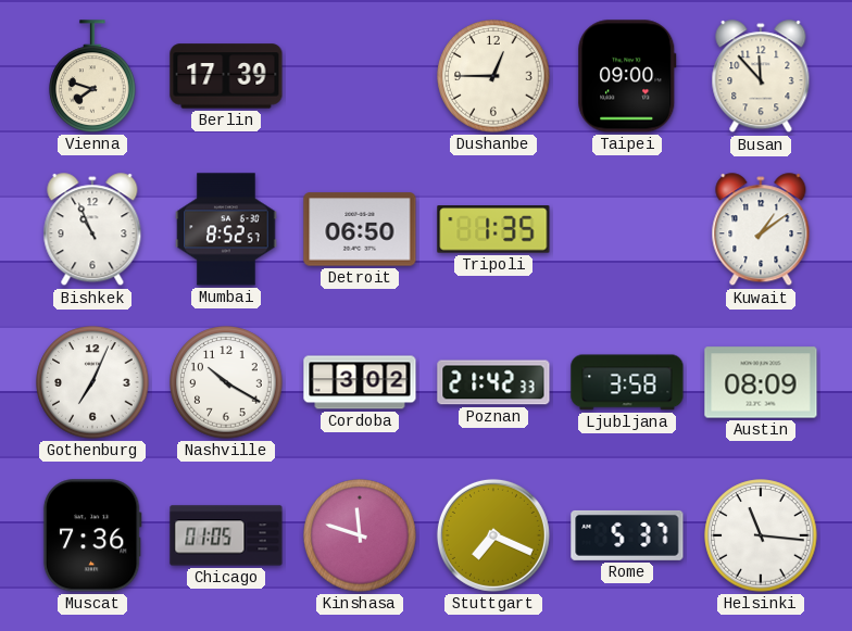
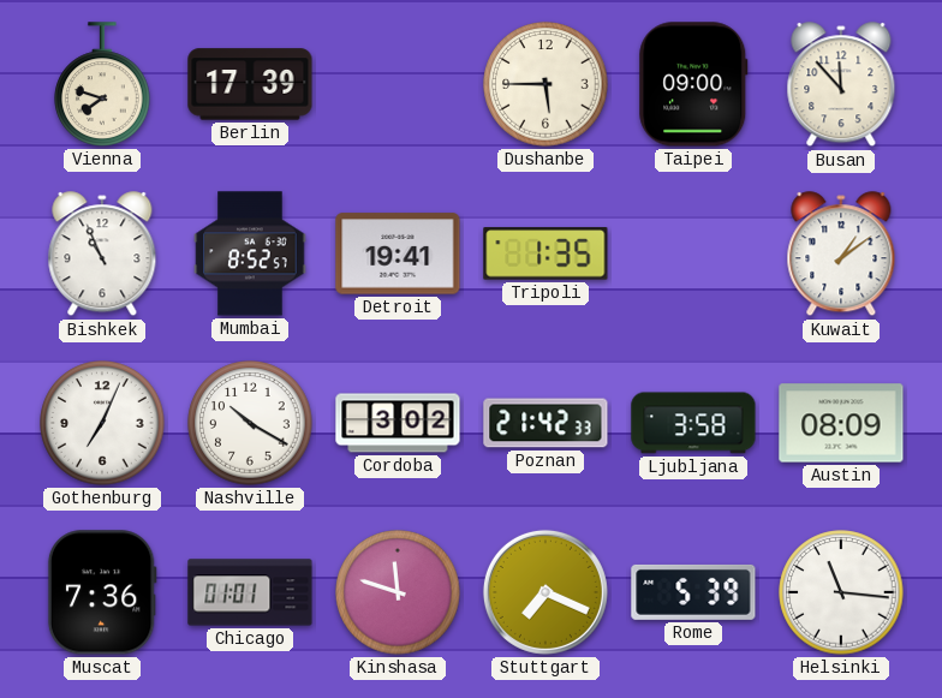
Dushanbe: 12:45 -> 5:45
Detroit: 06:50 -> 19:41
Chicago: 01:05 -> 01:01
Rome: 5:37 -> 5:39
